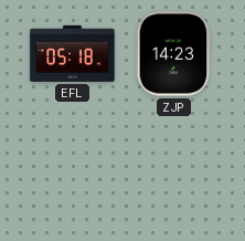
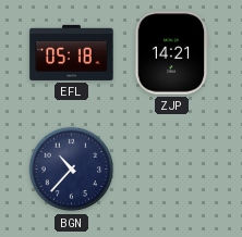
ZJP: 14:23 -> 14:21
BGN: none -> 10:37
